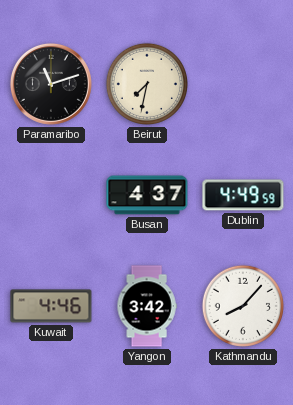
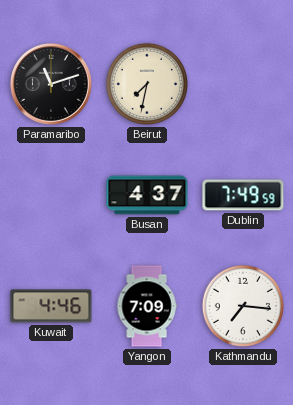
Dublin: 4:49 -> 7:49
Yangon: 3:42 -> 7:09
Kathmandu: 8:07 -> 7:16
